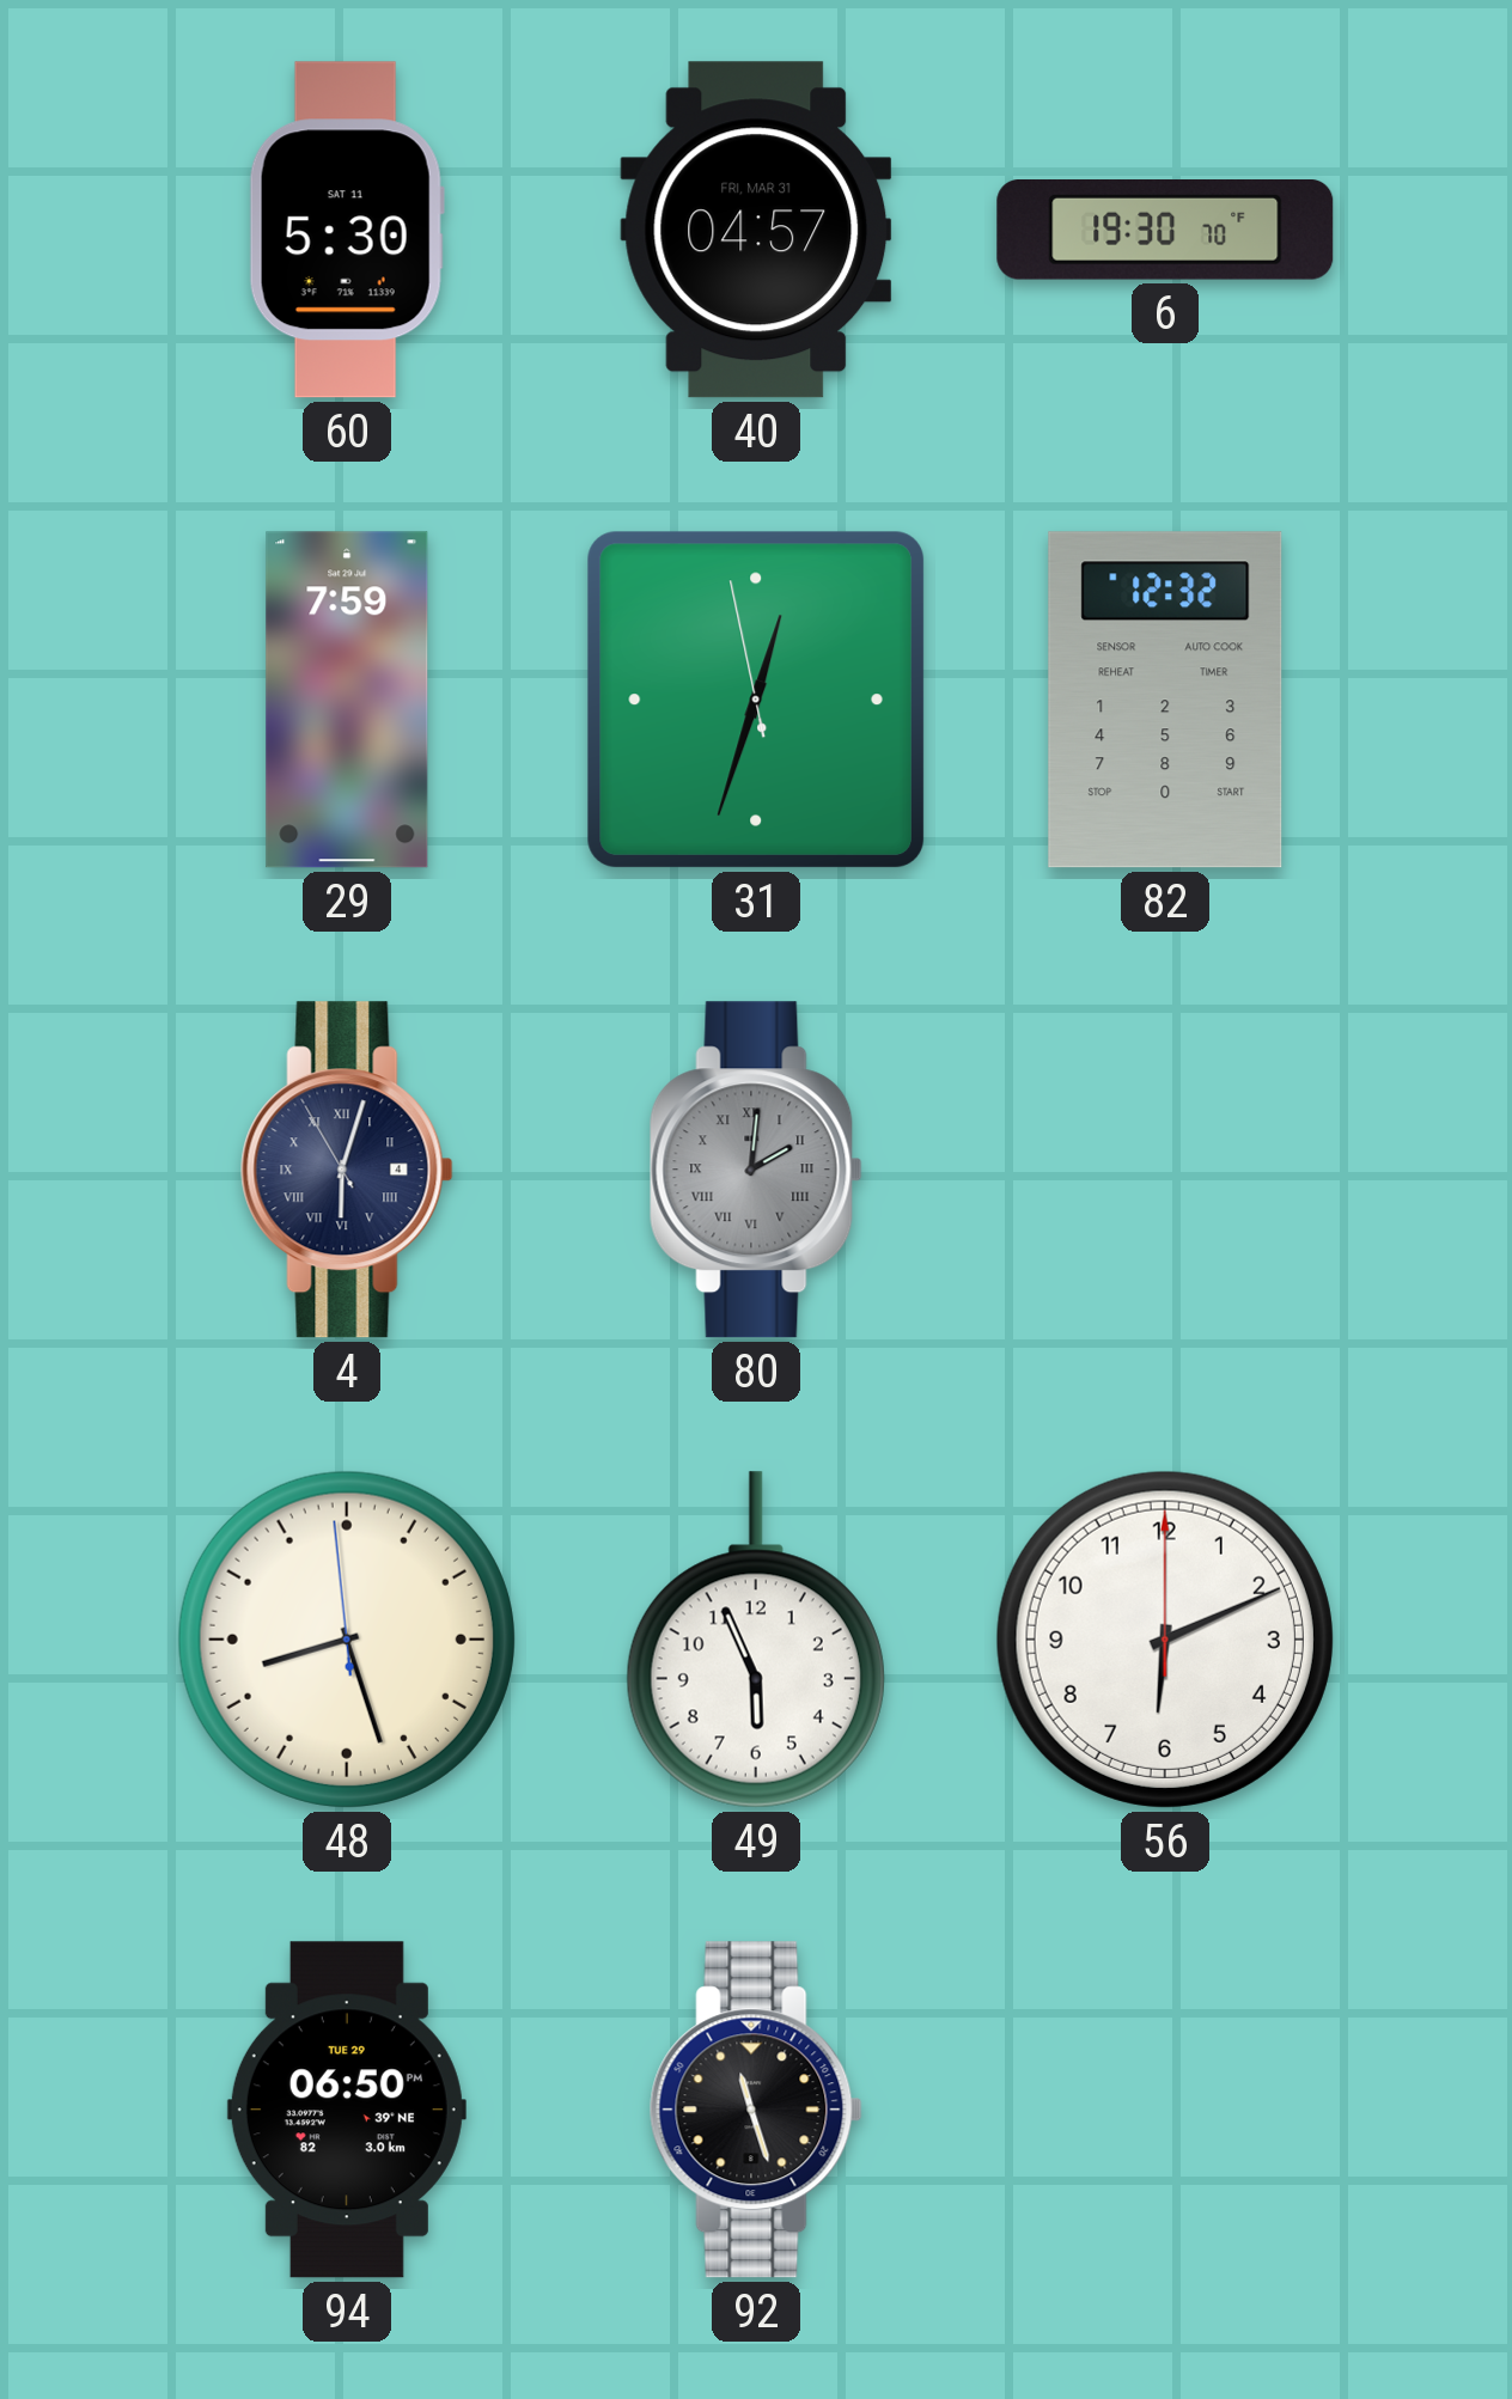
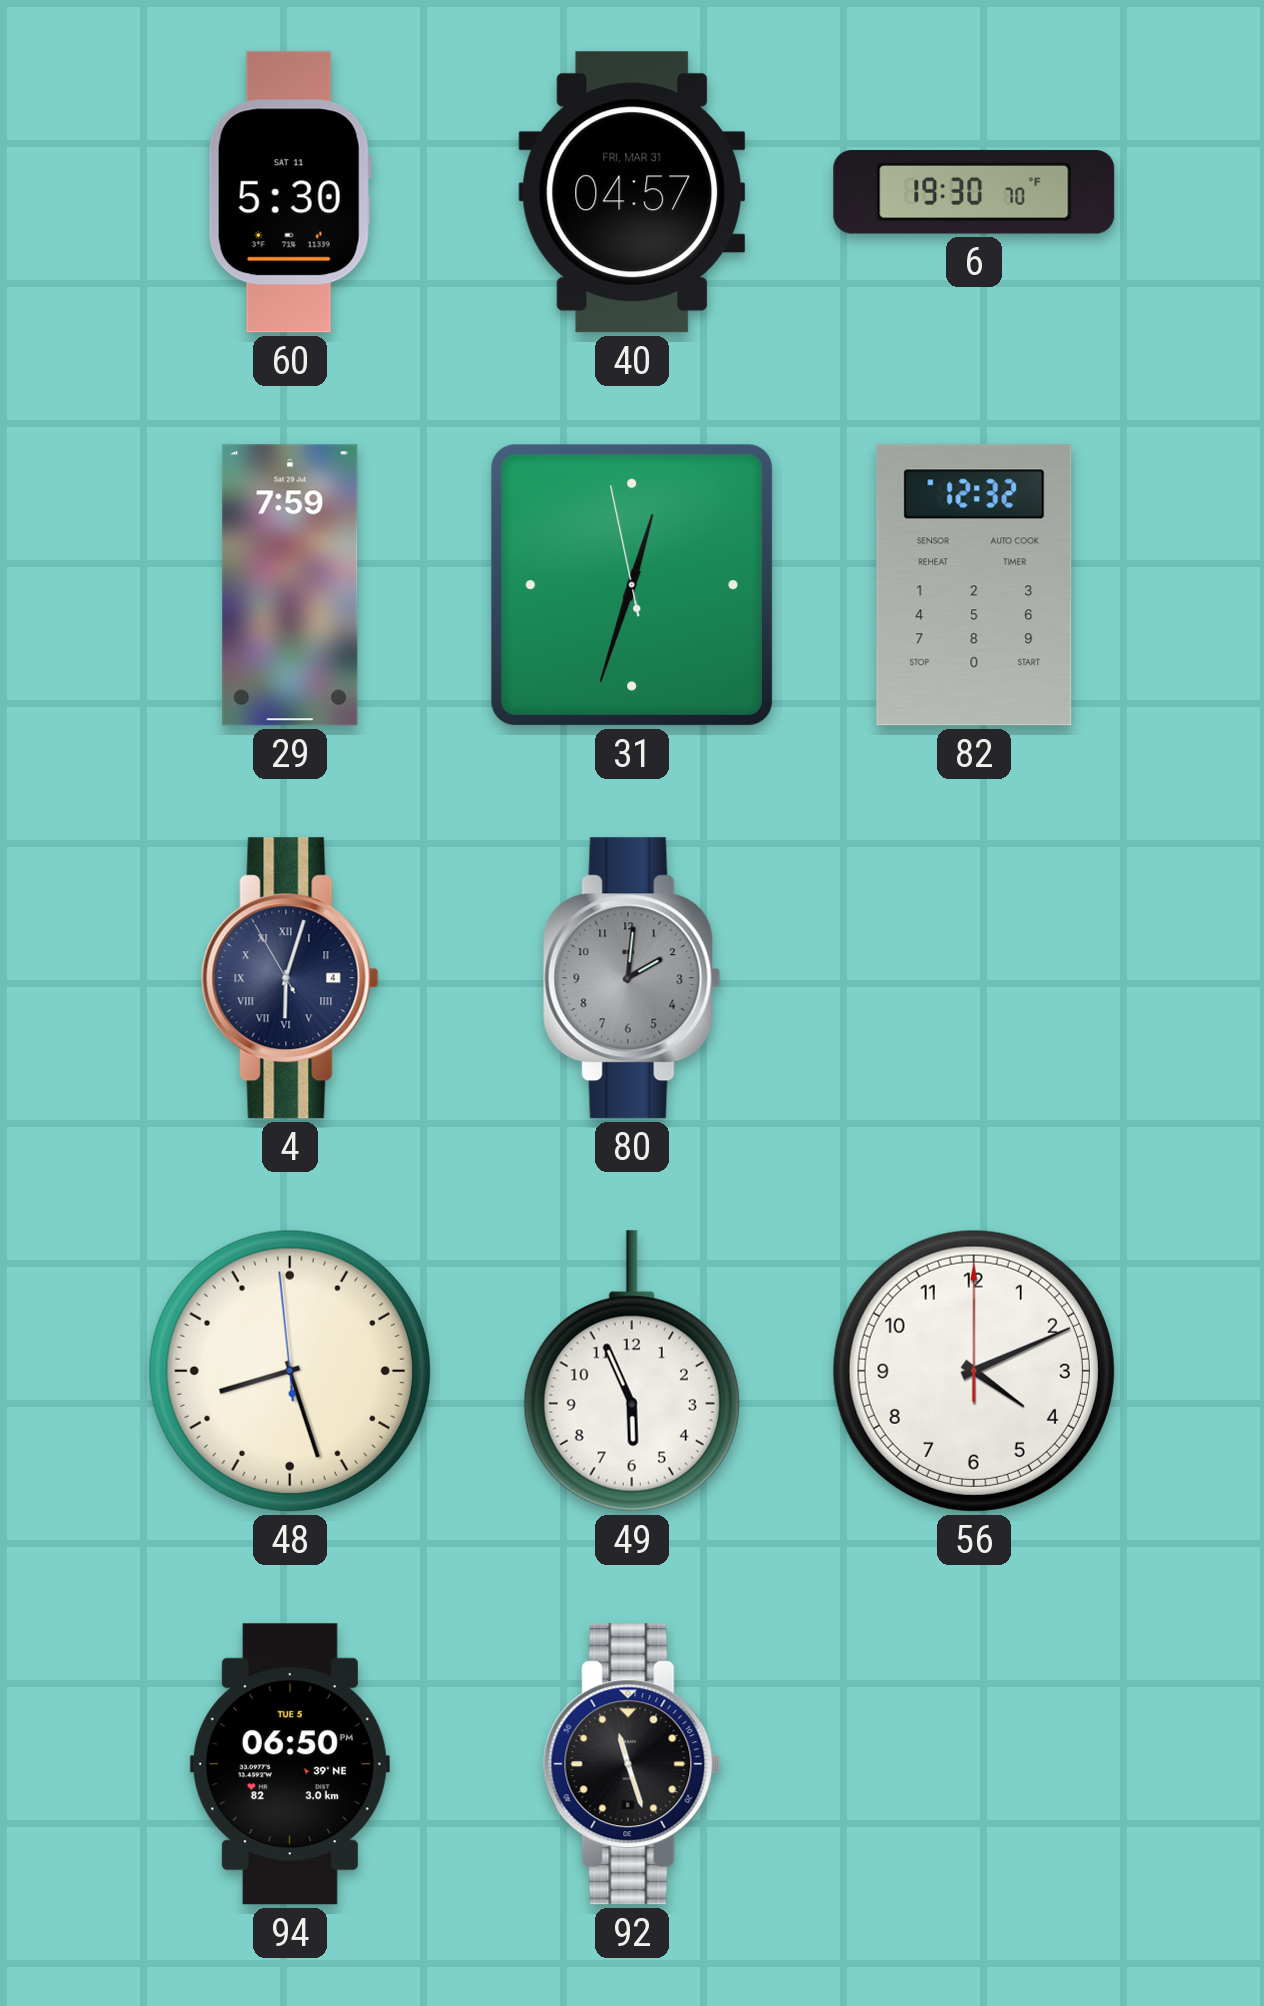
80 numerals: Roman -> Arabic
56: 6:11 -> 4:11
94 date: TUE 29 -> TUE 5
